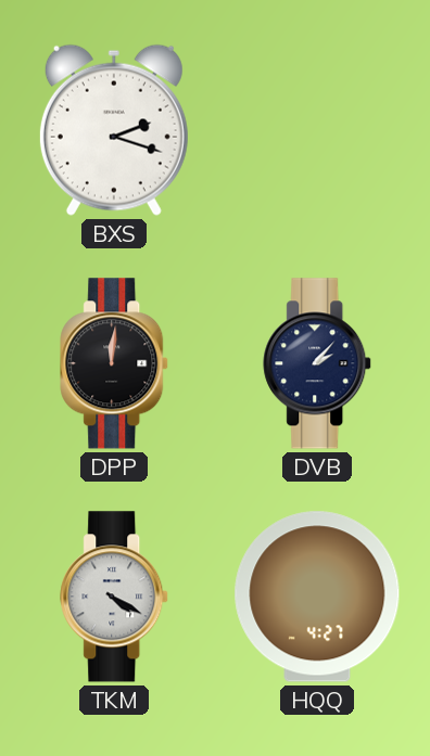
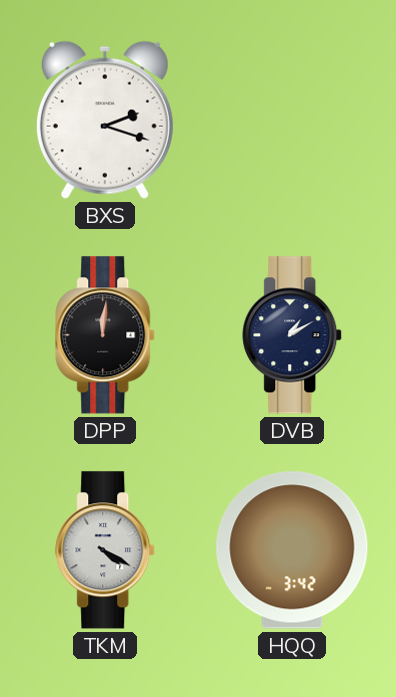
DVB: 2:07 -> 1:10
HQQ: 4:27 -> 3:42
